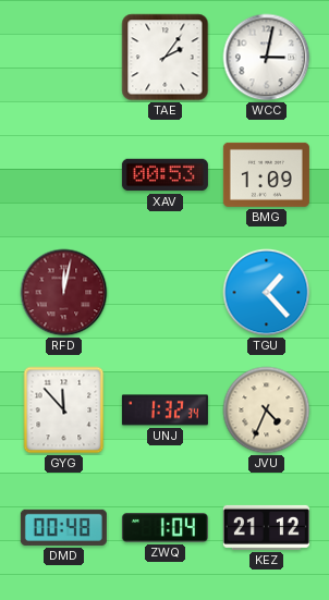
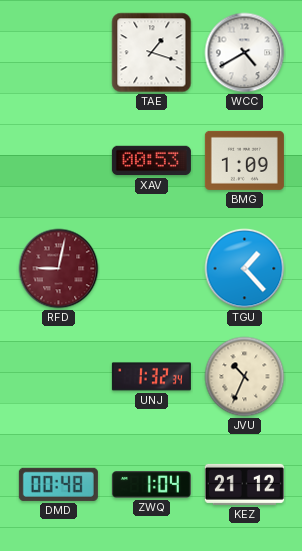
TAE: 2:06 -> 1:18
WCC: 3:02 -> 4:40
RFD: 12:02 -> 9:02
GYG: 11:53 -> none
JVU: 4:34 -> 10:34
